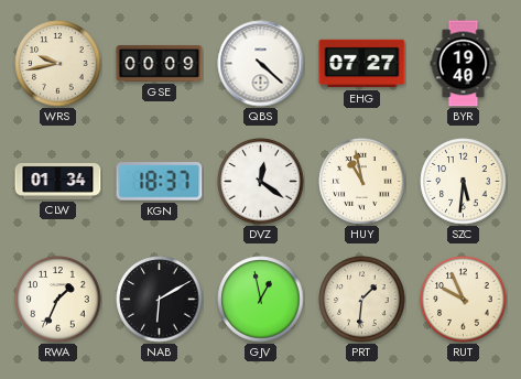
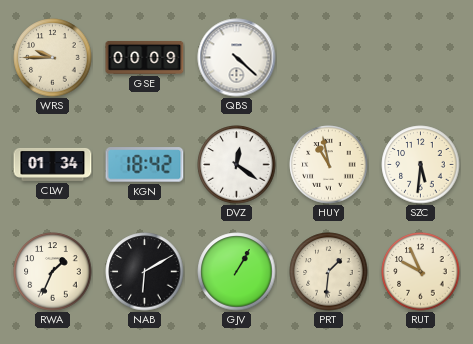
WRS: 9:43 -> 9:45
EHG: 07:27 -> none
BYR: 19:40 -> none
KGN: 18:37 -> 18:42
GJV: 12:58 -> 1:05
